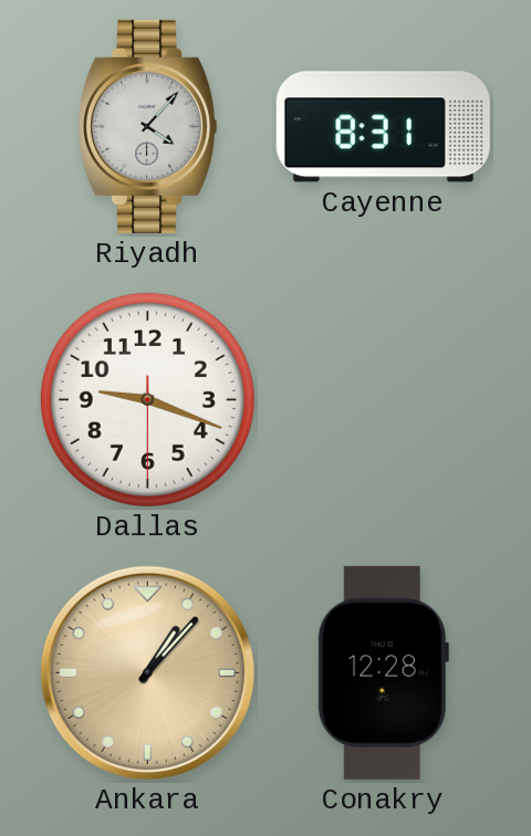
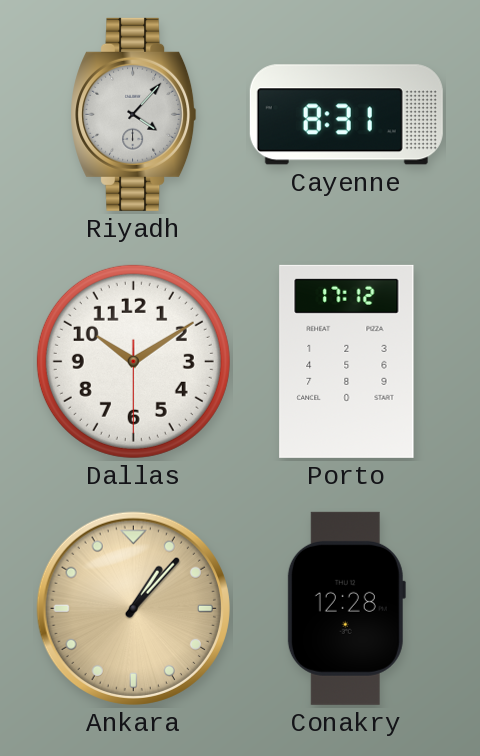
Dallas: 9:18 -> 10:09
Porto: none -> 17:12
